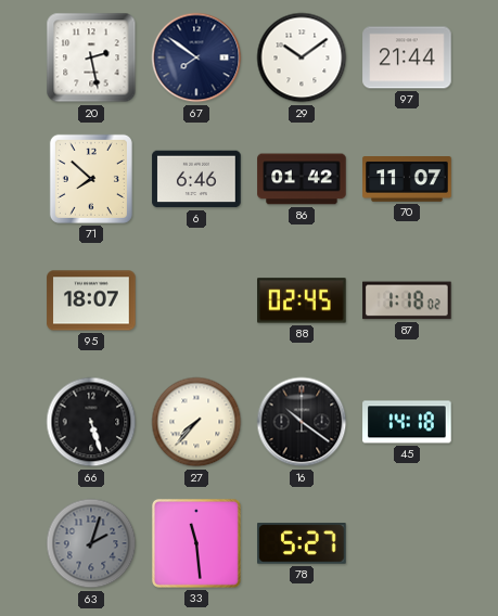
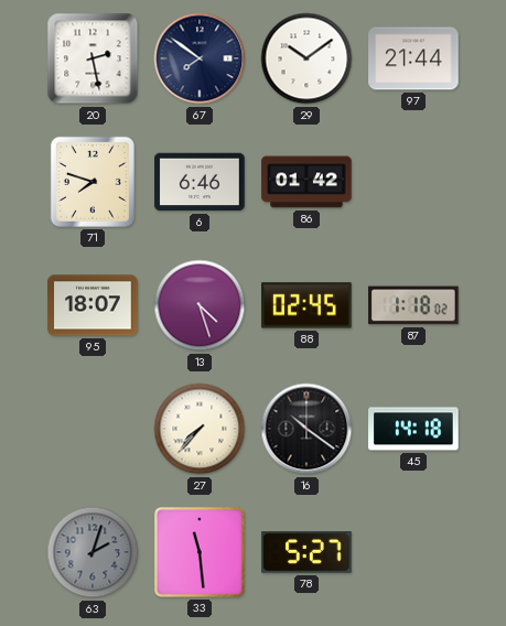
71: 7:52 -> 7:48
70: 11:07 -> none
13: none -> 4:27
66: 5:27 -> none
